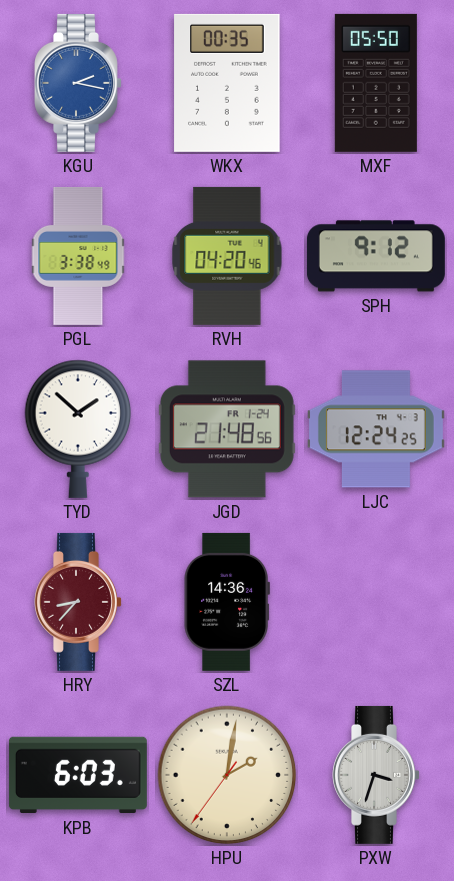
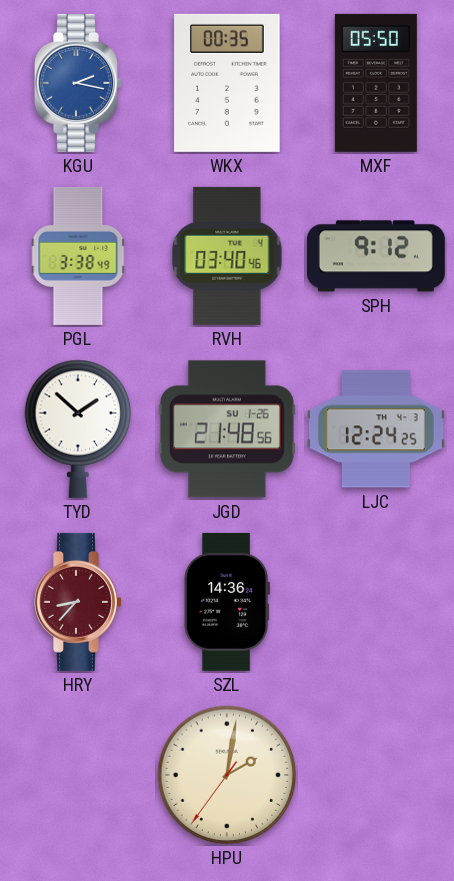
RVH: 04:20 -> 03:40
JGD date: FR 1-24 -> SU 1-26
KPB: 6:03 -> none
PXW: 3:33 -> none
